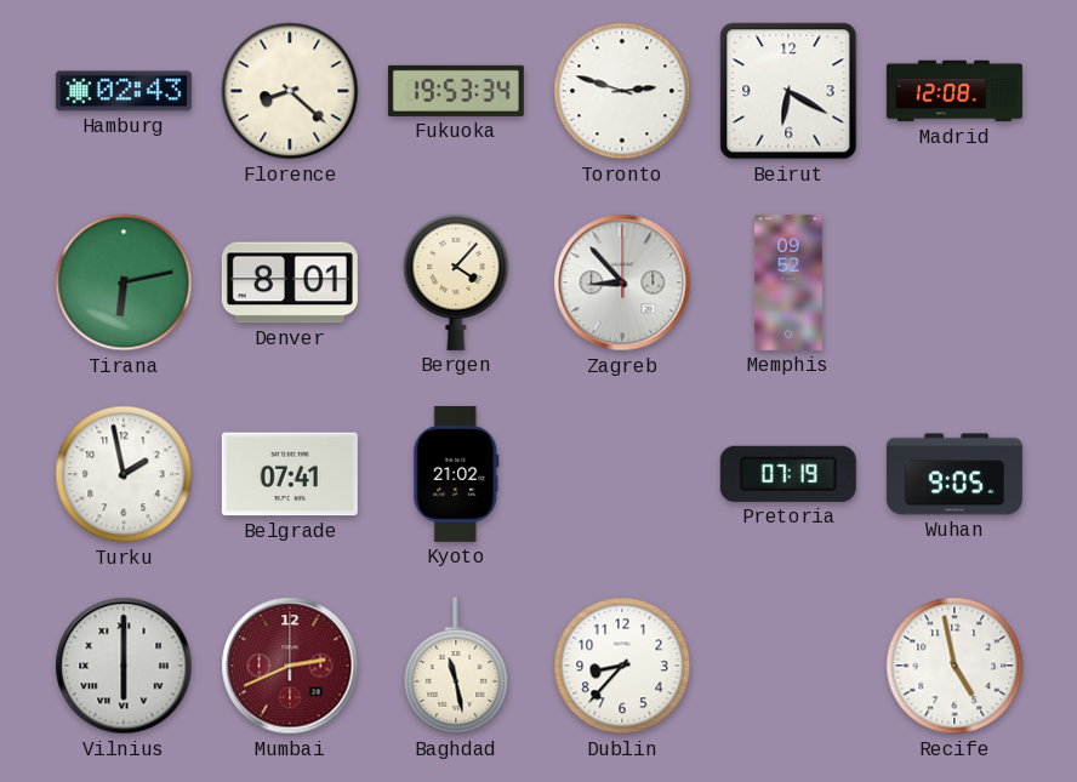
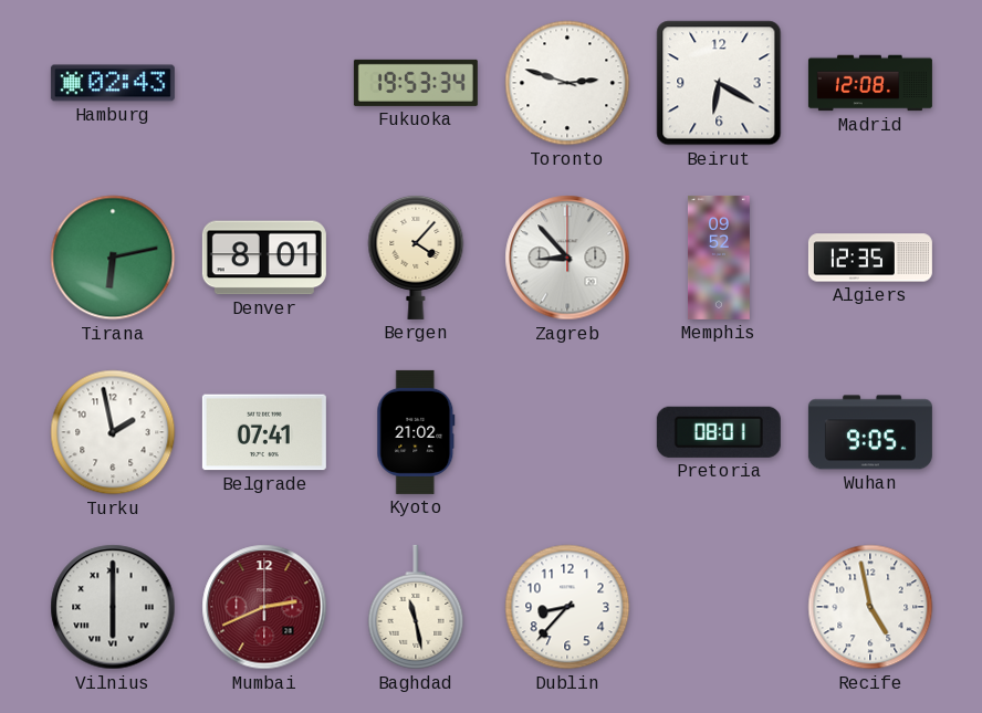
Florence: 8:22 -> none
Algiers: none -> 12:35
Pretoria: 07:19 -> 08:01
